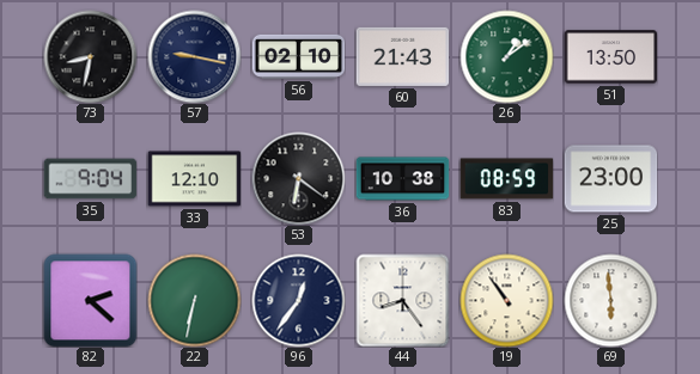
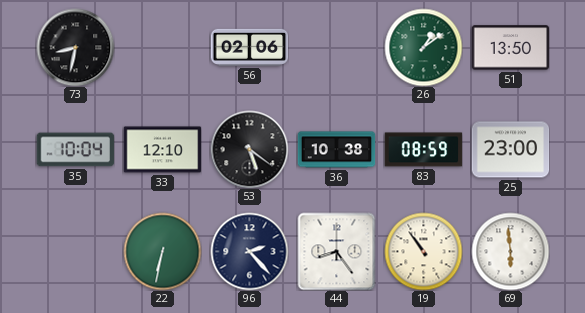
57: 9:17 -> none
56: 02:10 -> 02:06
60: 21:43 -> none
35: 9:04 -> 10:04
53: 6:21 -> 5:21
82: 2:22 -> none
96: 12:36 -> 2:23
